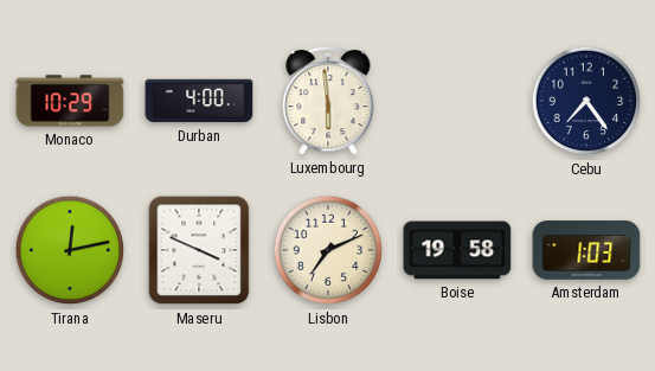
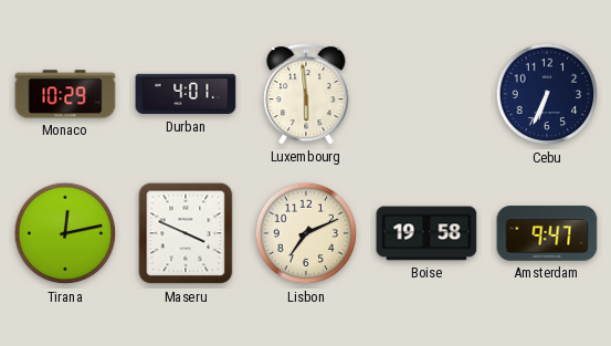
Durban: 4:00 -> 4:01
Cebu: 7:24 -> 6:34
Amsterdam: 1:03 -> 9:47
